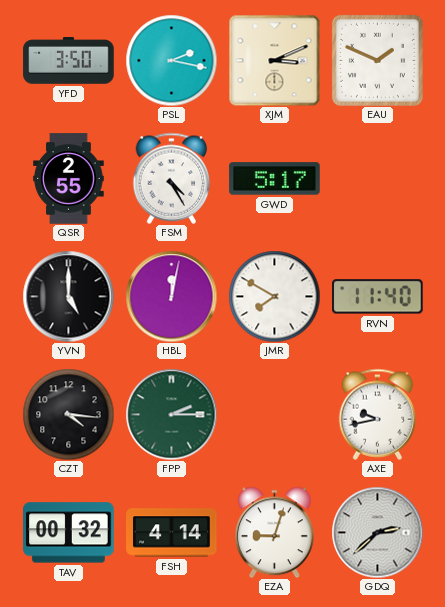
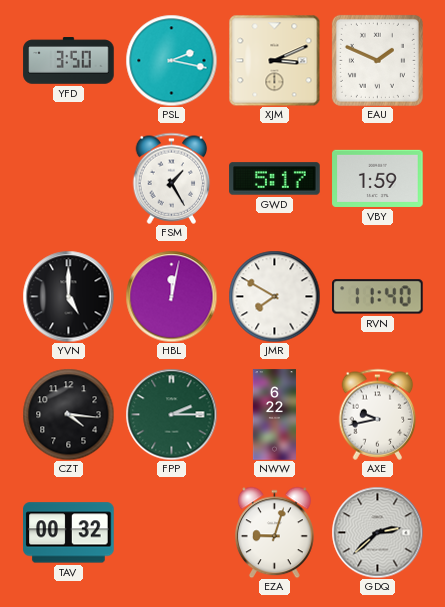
QSR: 2:55 -> none
FSM: 4:25 -> 1:25
VBY: none -> 1:59
NWW: none -> 6:22
FSH: 4:14 -> none
